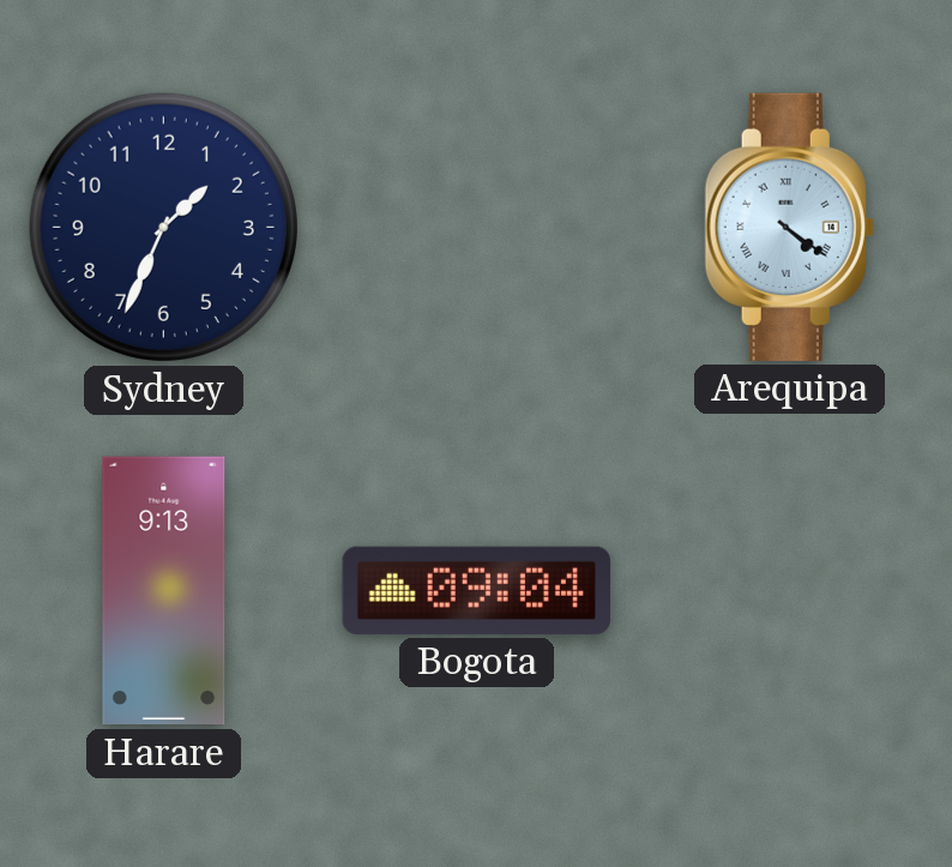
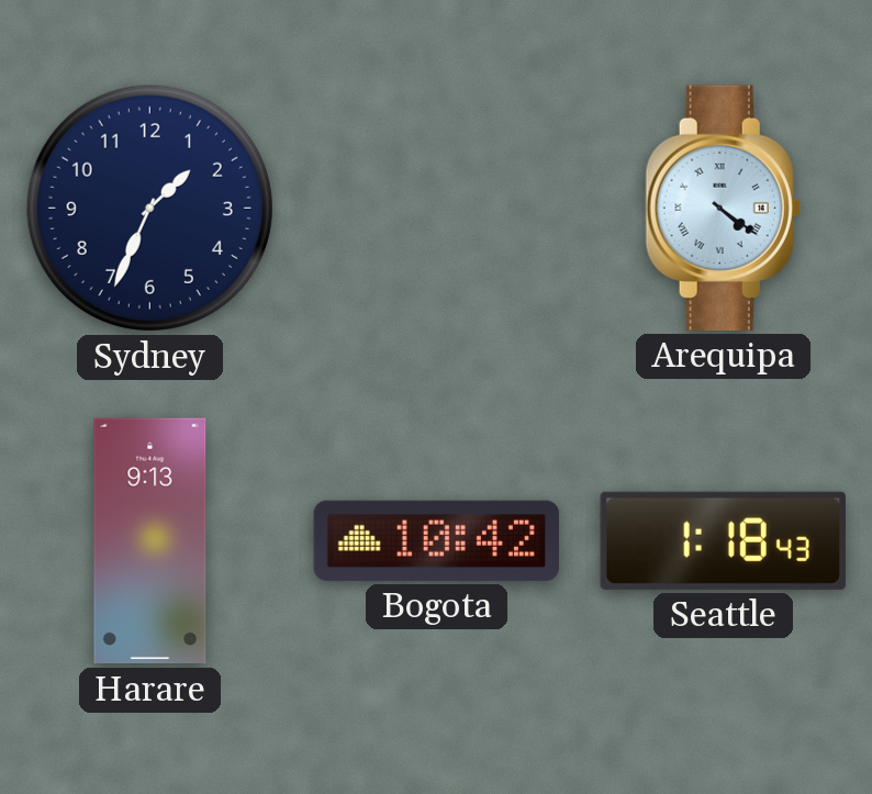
Bogota: 09:04 -> 10:42
Seattle: none -> 1:18
